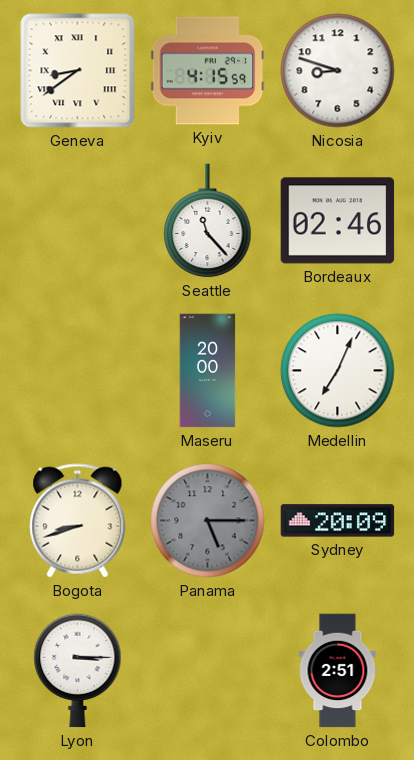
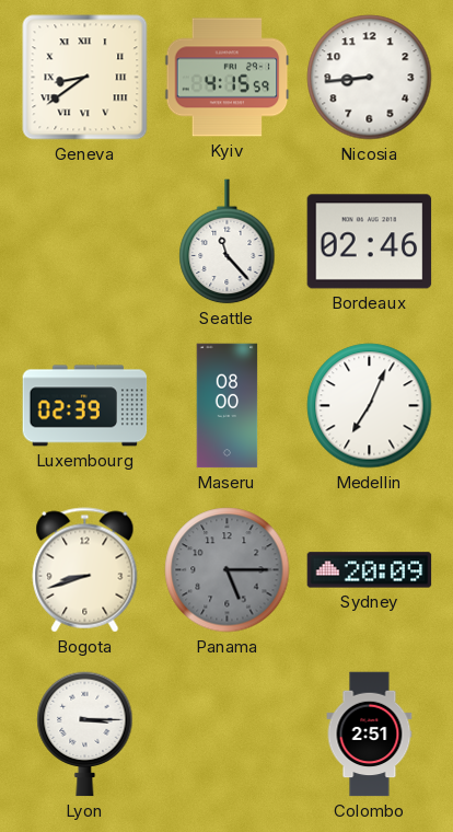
Nicosia: 8:48 -> 8:44
Luxembourg: none -> 02:39
Maseru: 20:00 -> 08:00
